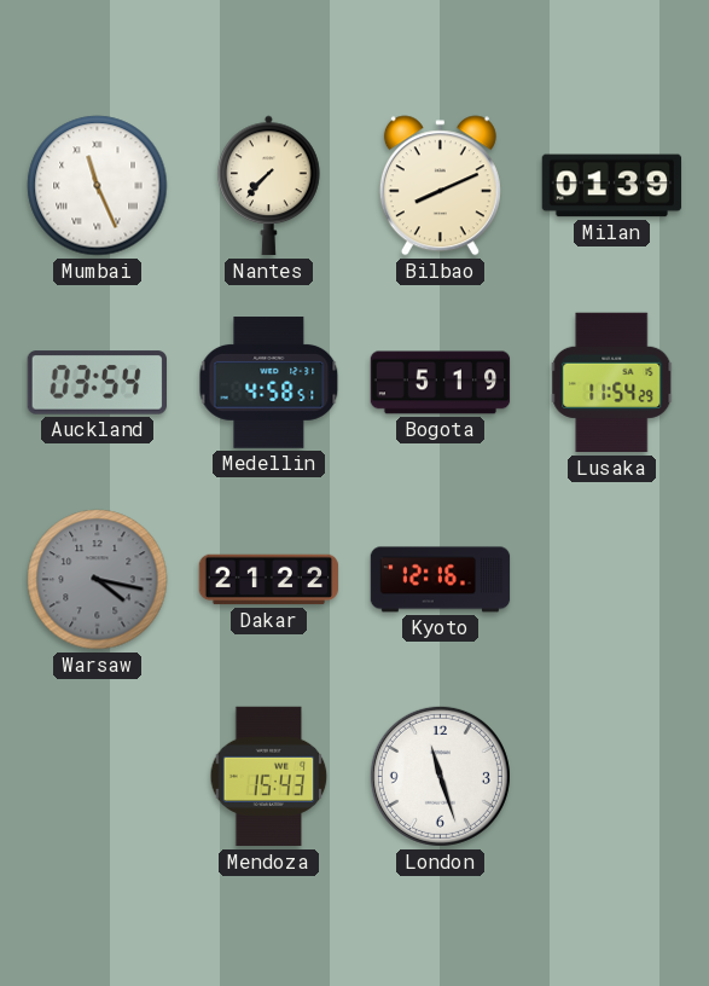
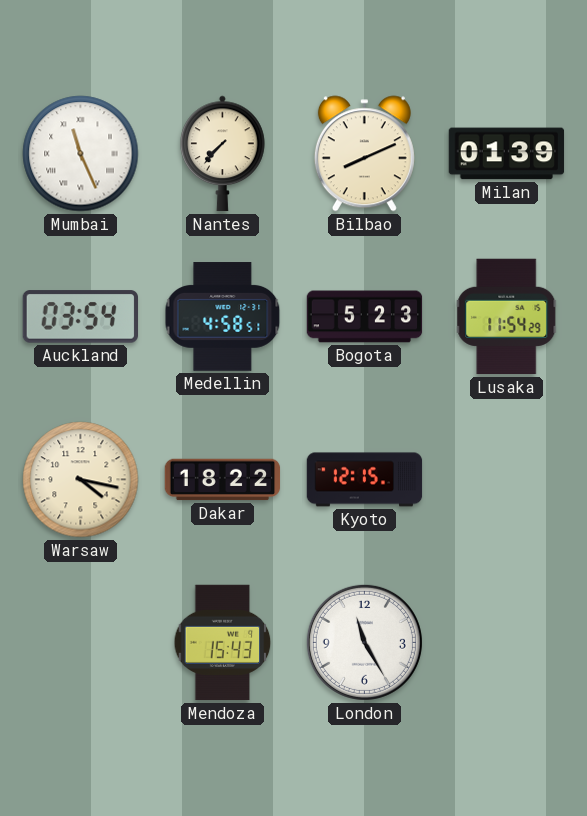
Bogota: 5:19 -> 5:23
Warsaw dial: grey -> cream
Dakar: 21:22 -> 18:22
Kyoto: 12:16 -> 12:15
London: 11:27 -> 11:25
